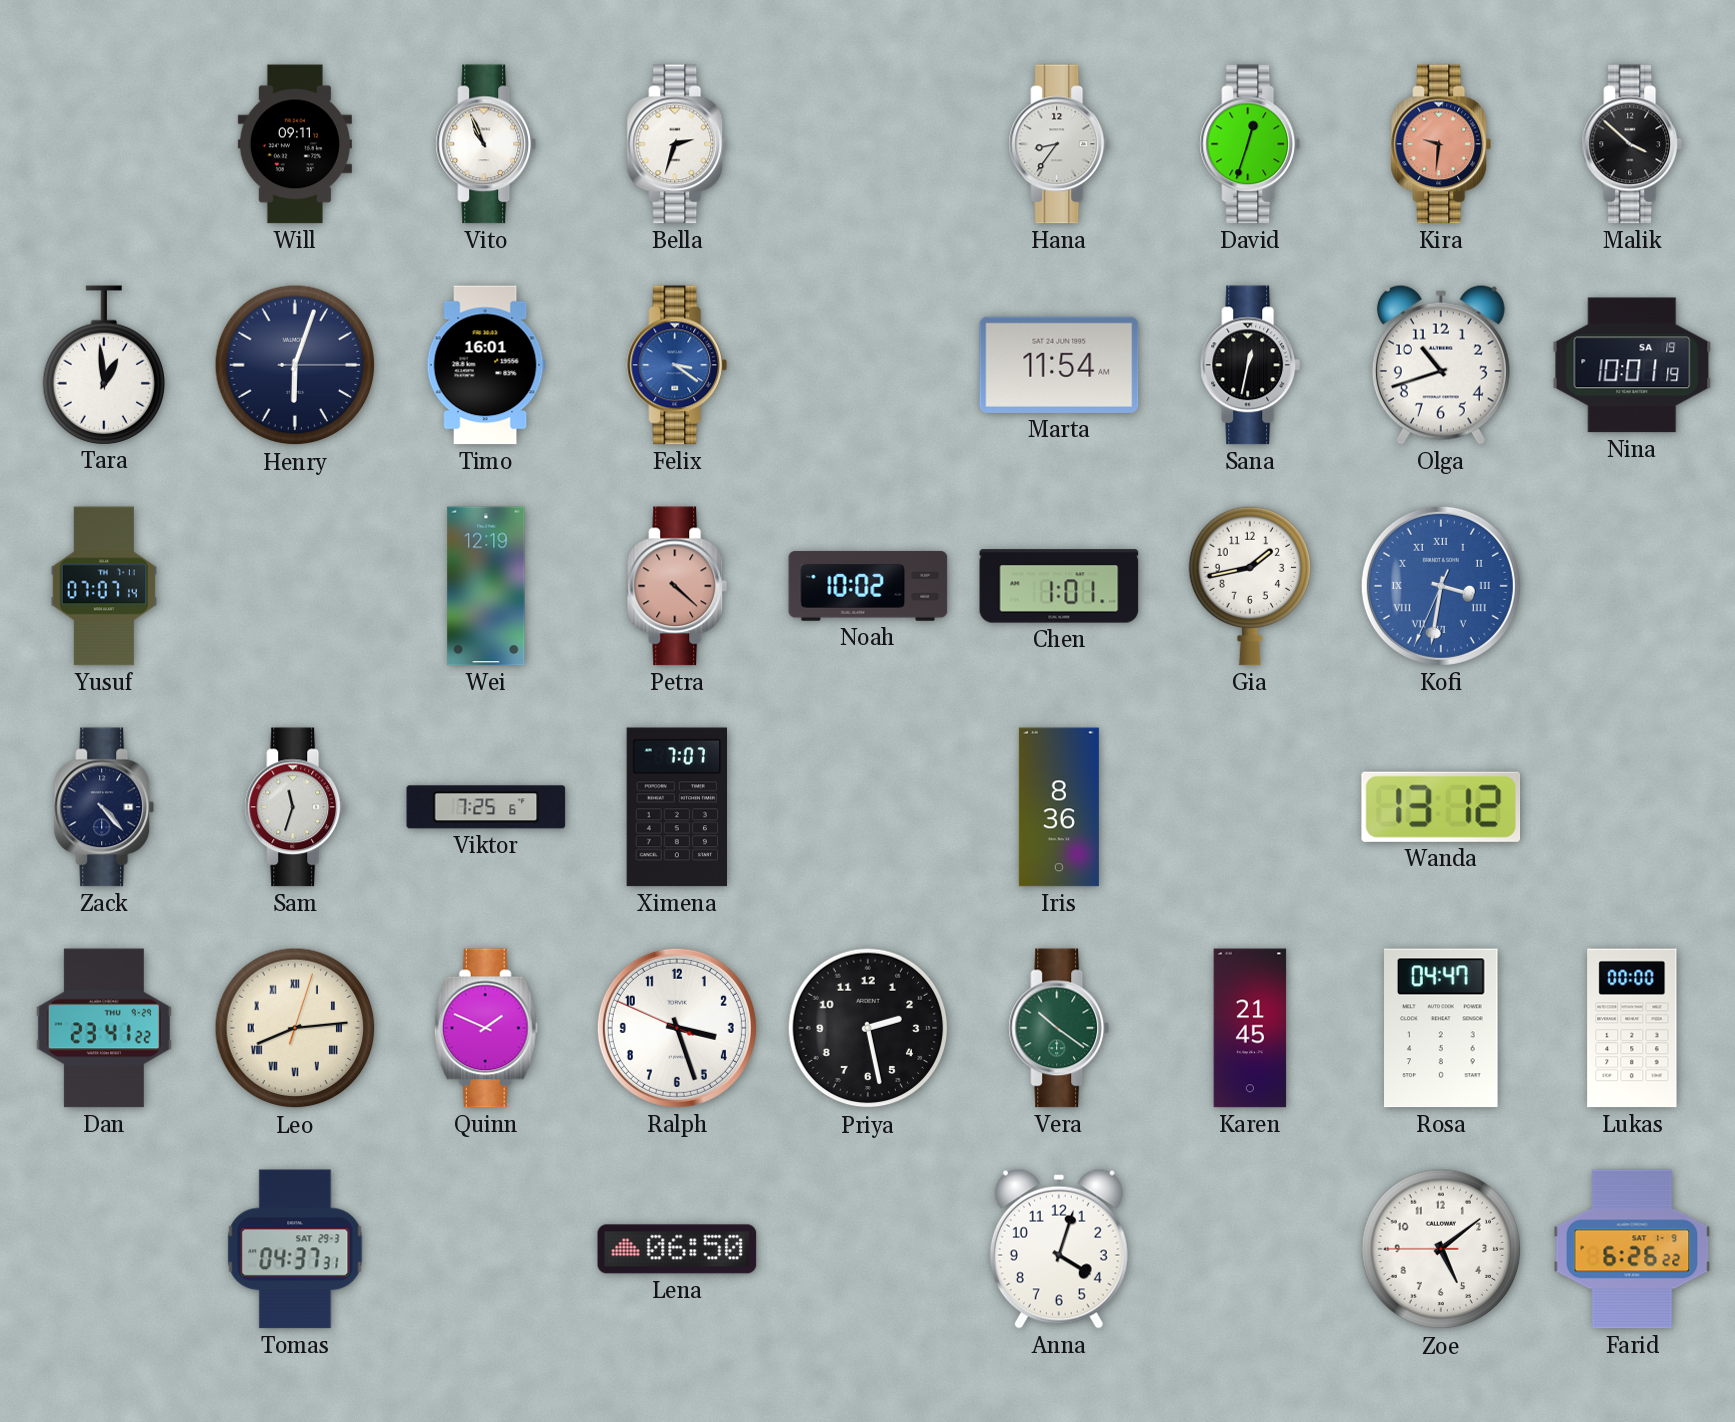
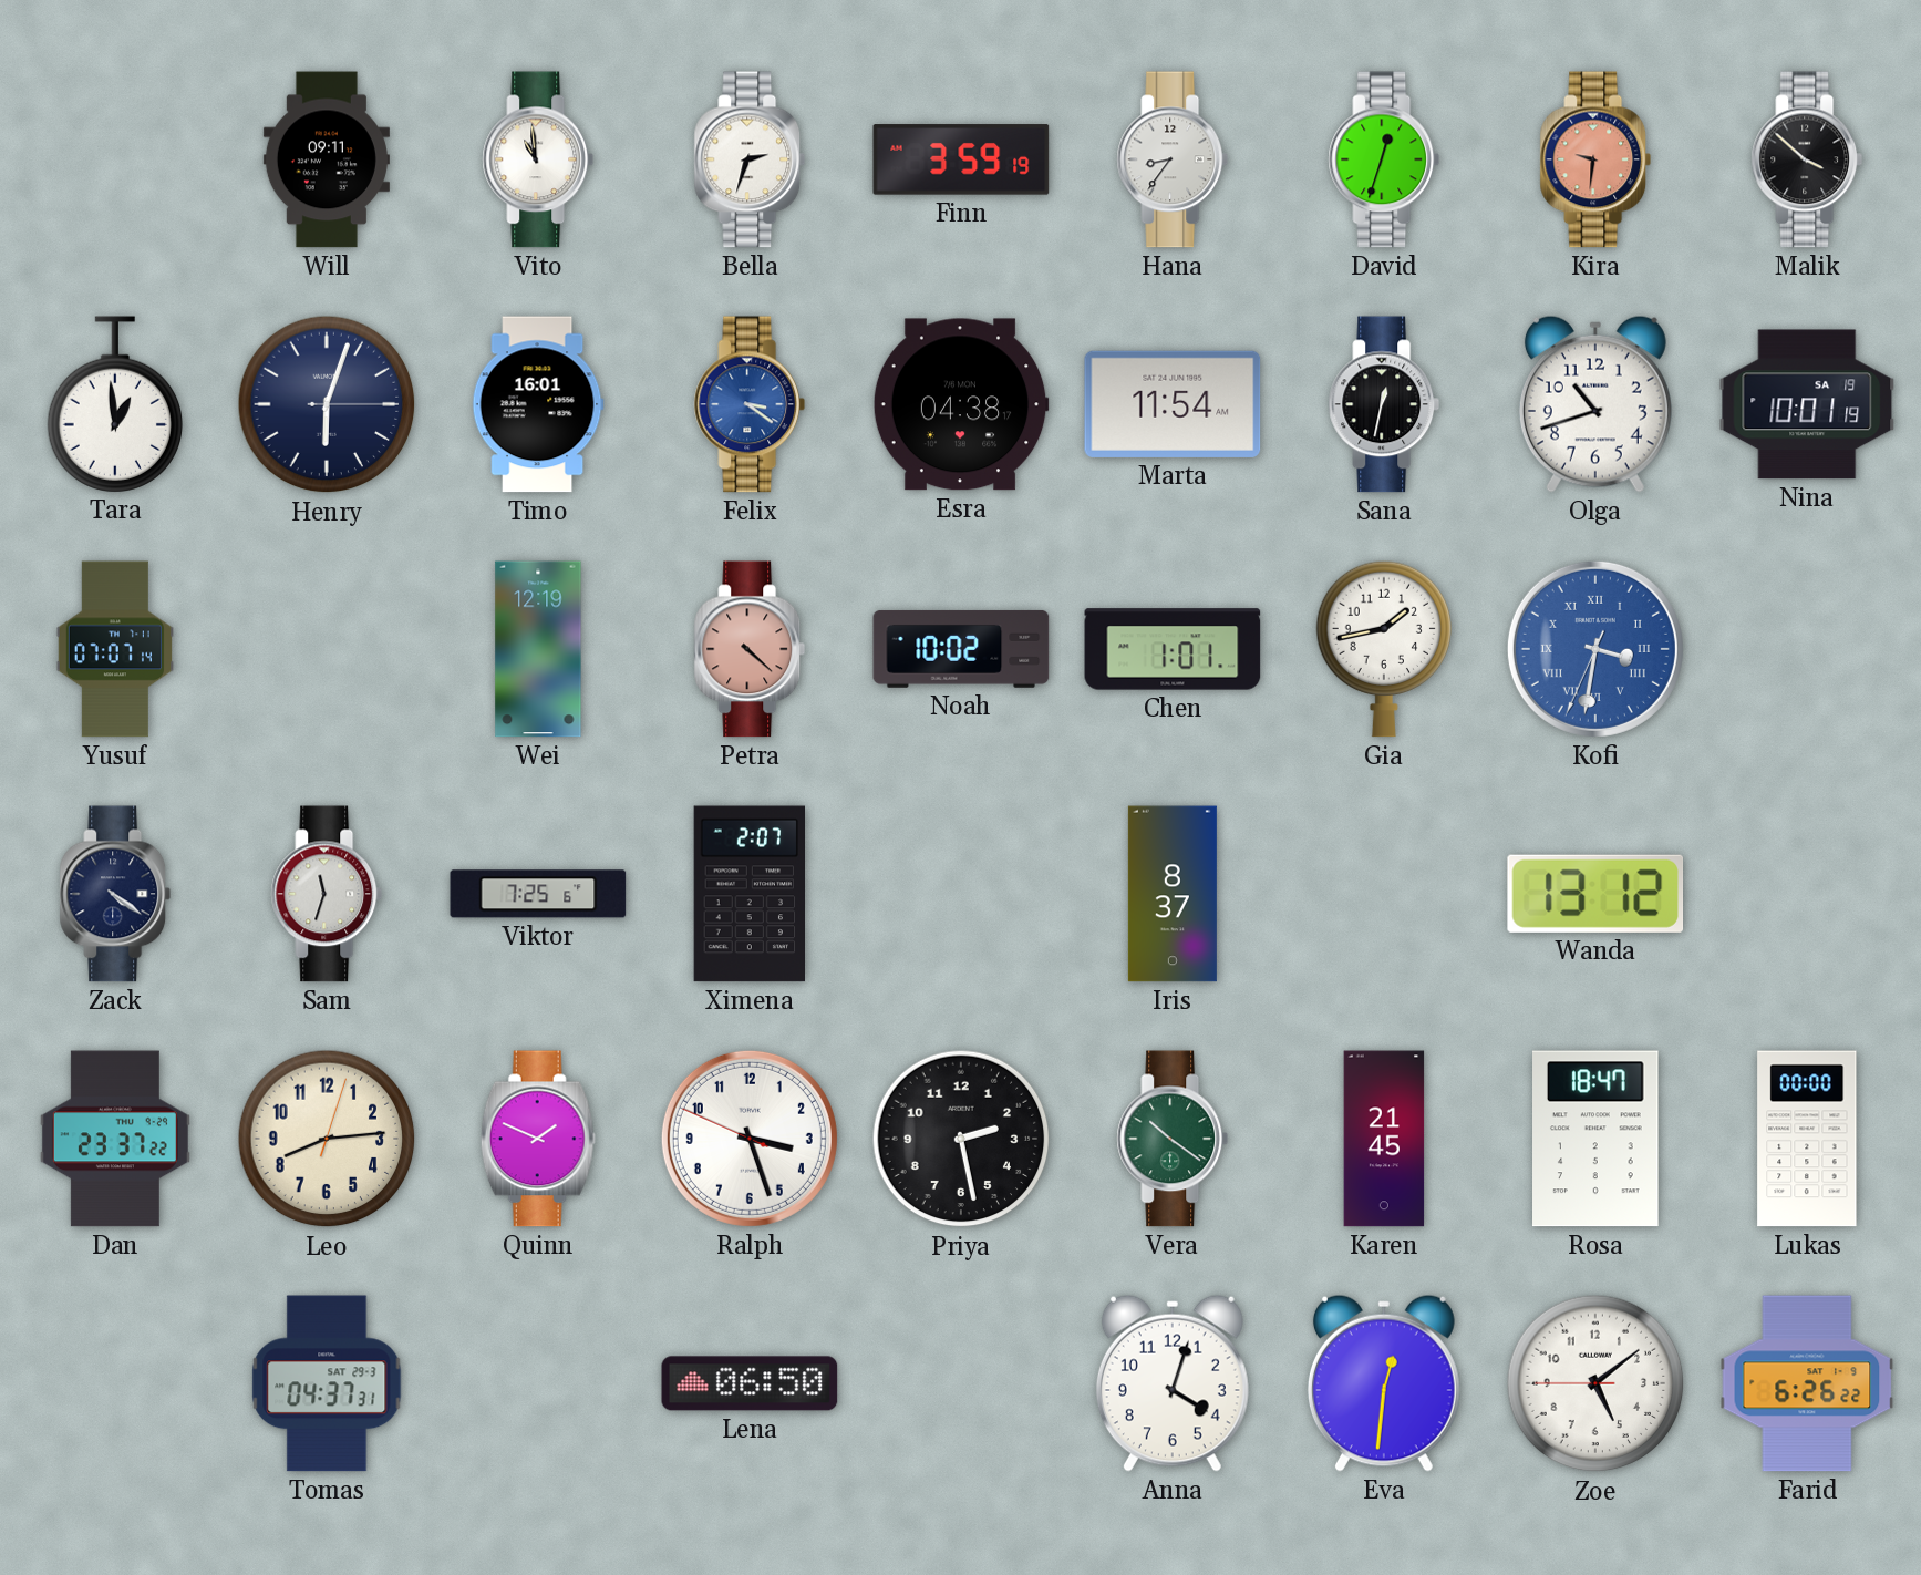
Vito: 10:56 -> 10:59
Finn: none -> 3:59
Esra: none -> 04:38
Zack: 4:23 -> 4:21
Ximena: 7:07 -> 2:07
Iris: 8:36 -> 8:37
Dan: 23:41 -> 23:37
Leo numerals: Roman -> Arabic
Rosa: 04:47 -> 18:47
Eva: none -> 12:31
